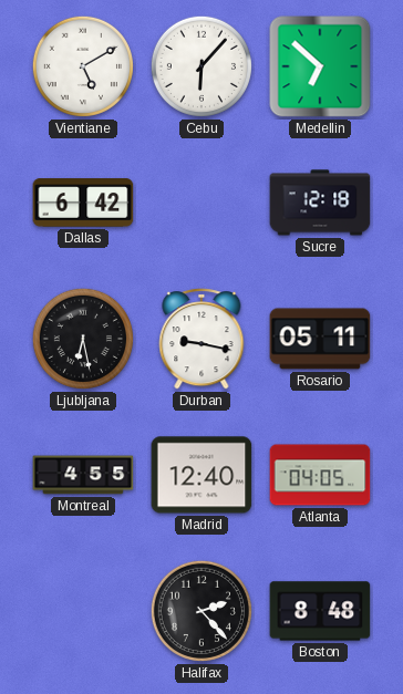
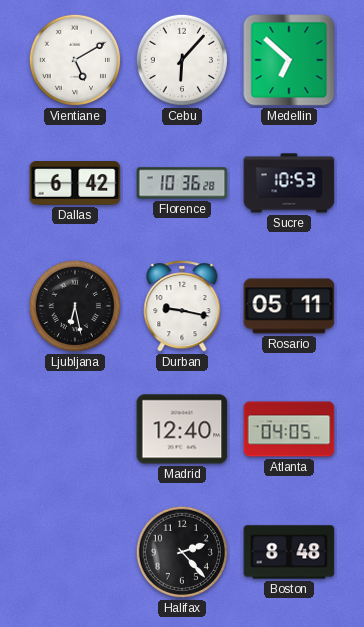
Florence: none -> 10:36
Sucre: 12:18 -> 10:53
Montreal: 4:55 -> none
